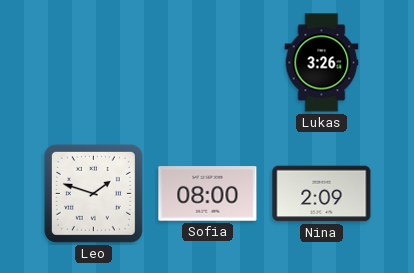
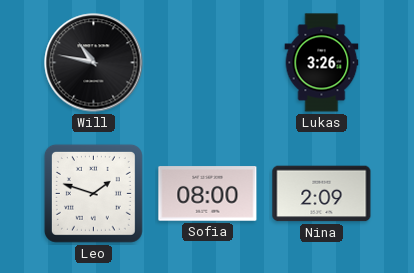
Will: none -> 10:47
